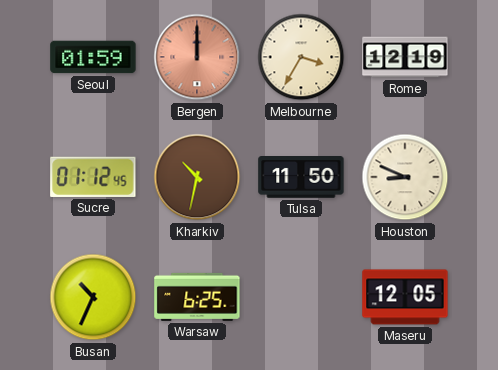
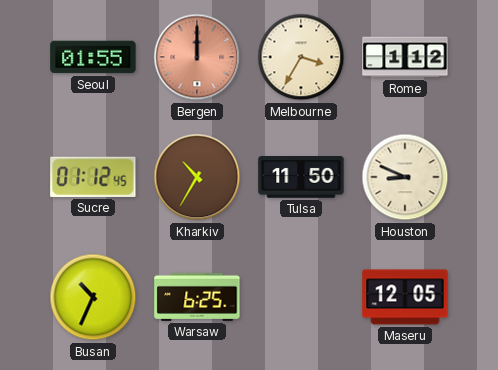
Seoul: 01:59 -> 01:55
Rome: 12:19 -> 1:12
Kharkiv: 10:32 -> 10:35
